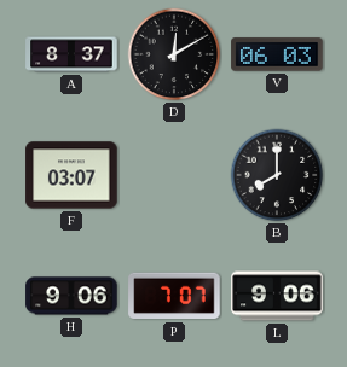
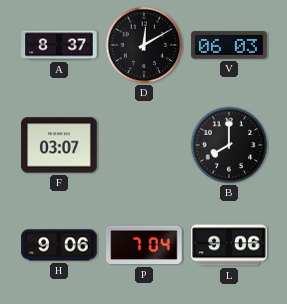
P: 7:07 -> 7:04
